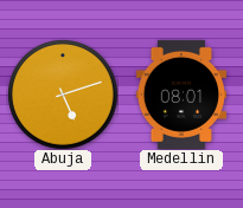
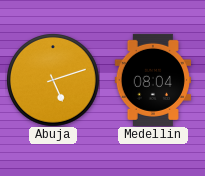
Medellin: 08:01 -> 08:04
